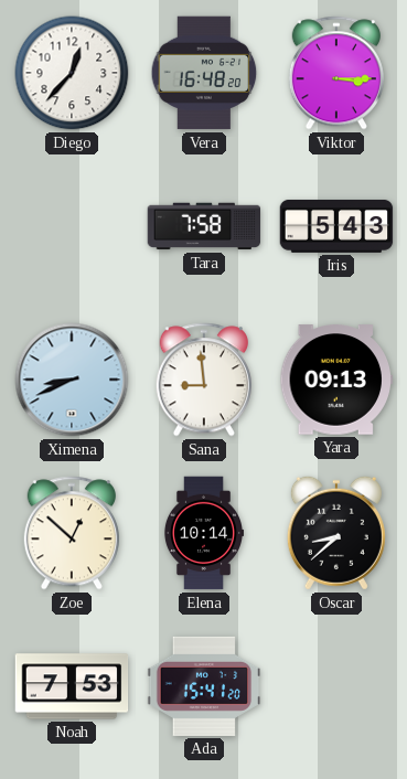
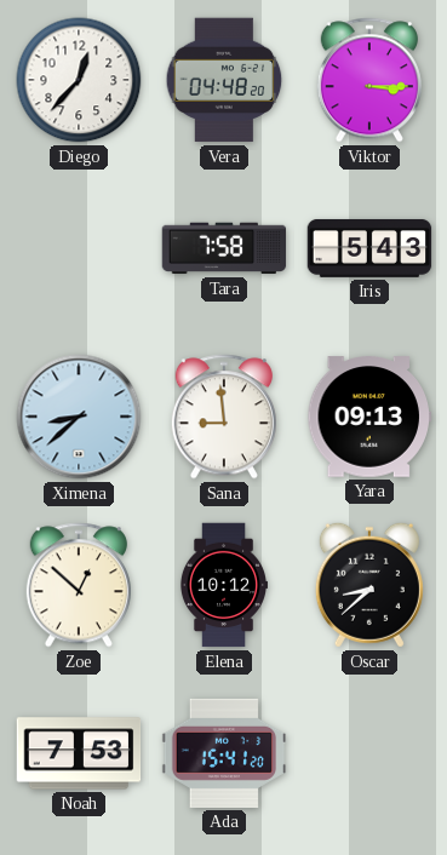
Vera: 16:48 -> 04:48
Ximena: 8:41 -> 8:38
Elena: 10:14 -> 10:12
